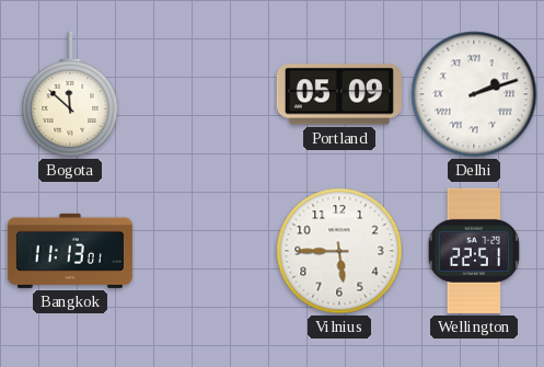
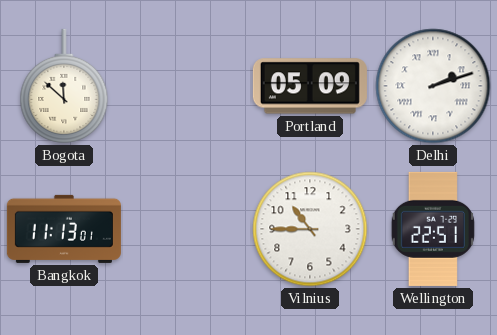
Vilnius: 5:45 -> 10:45
